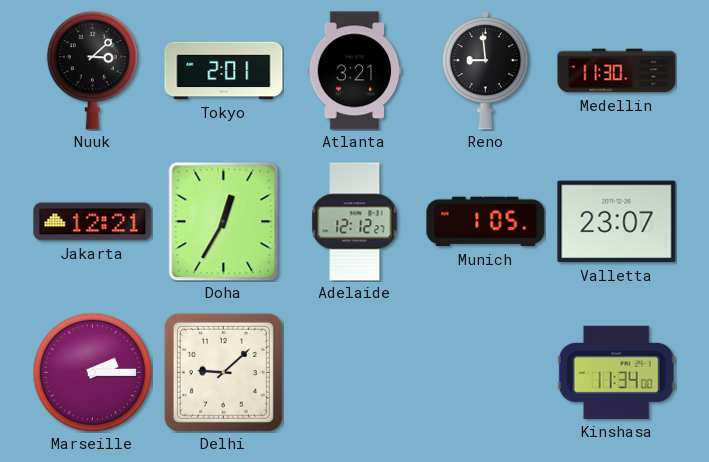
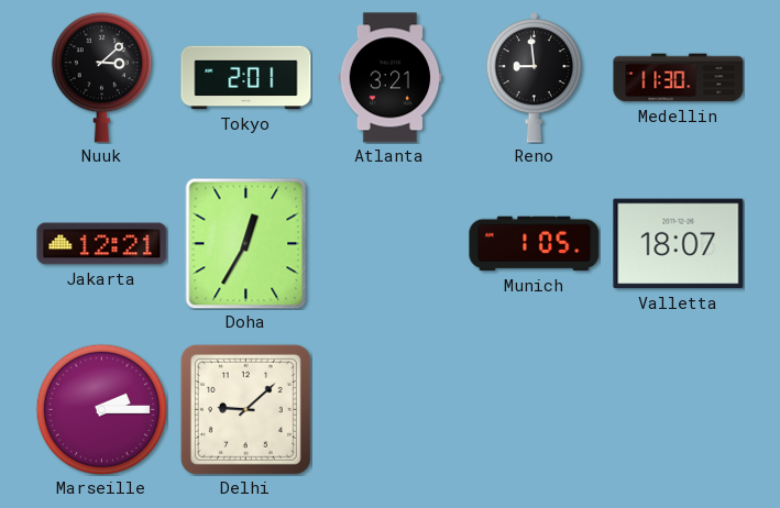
Adelaide: 12:12 -> none
Valletta: 23:07 -> 18:07
Kinshasa: 11:34 -> none
